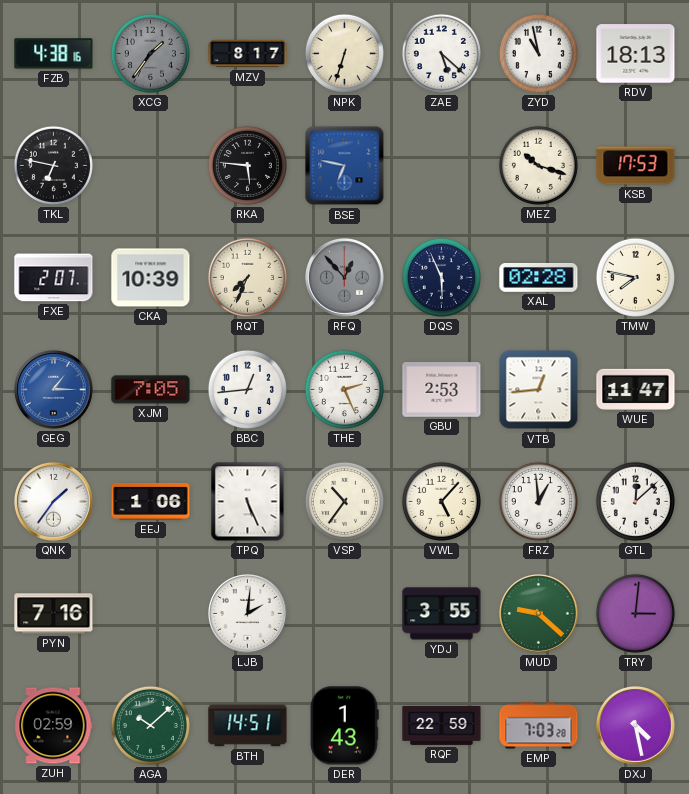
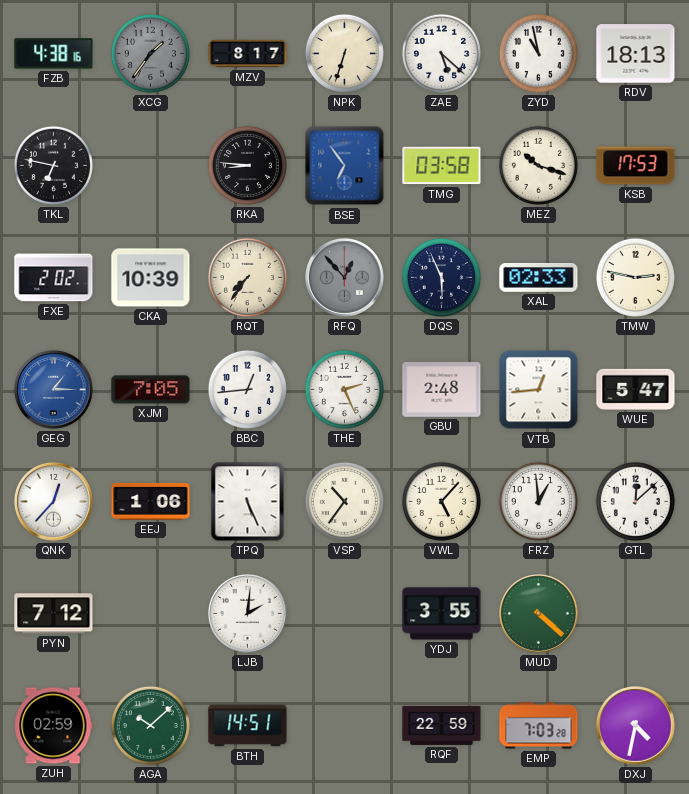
RKA: 5:46 -> 8:46
BSE: 6:47 -> 6:54
TMG: none -> 03:58
FXE: 2:07 -> 2:02
RQT: 7:34 -> 7:36
XAL: 02:28 -> 02:33
TMW: 7:47 -> 2:47
GBU: 2:53 -> 2:48
WUE: 11:47 -> 5:47
QNK: 1:36 -> 12:37
PYN: 7:16 -> 7:12
MUD: 9:22 -> 4:22
TRY: 3:01 -> none
DER: 1:43 -> none
DXJ: 4:28 -> 4:32
